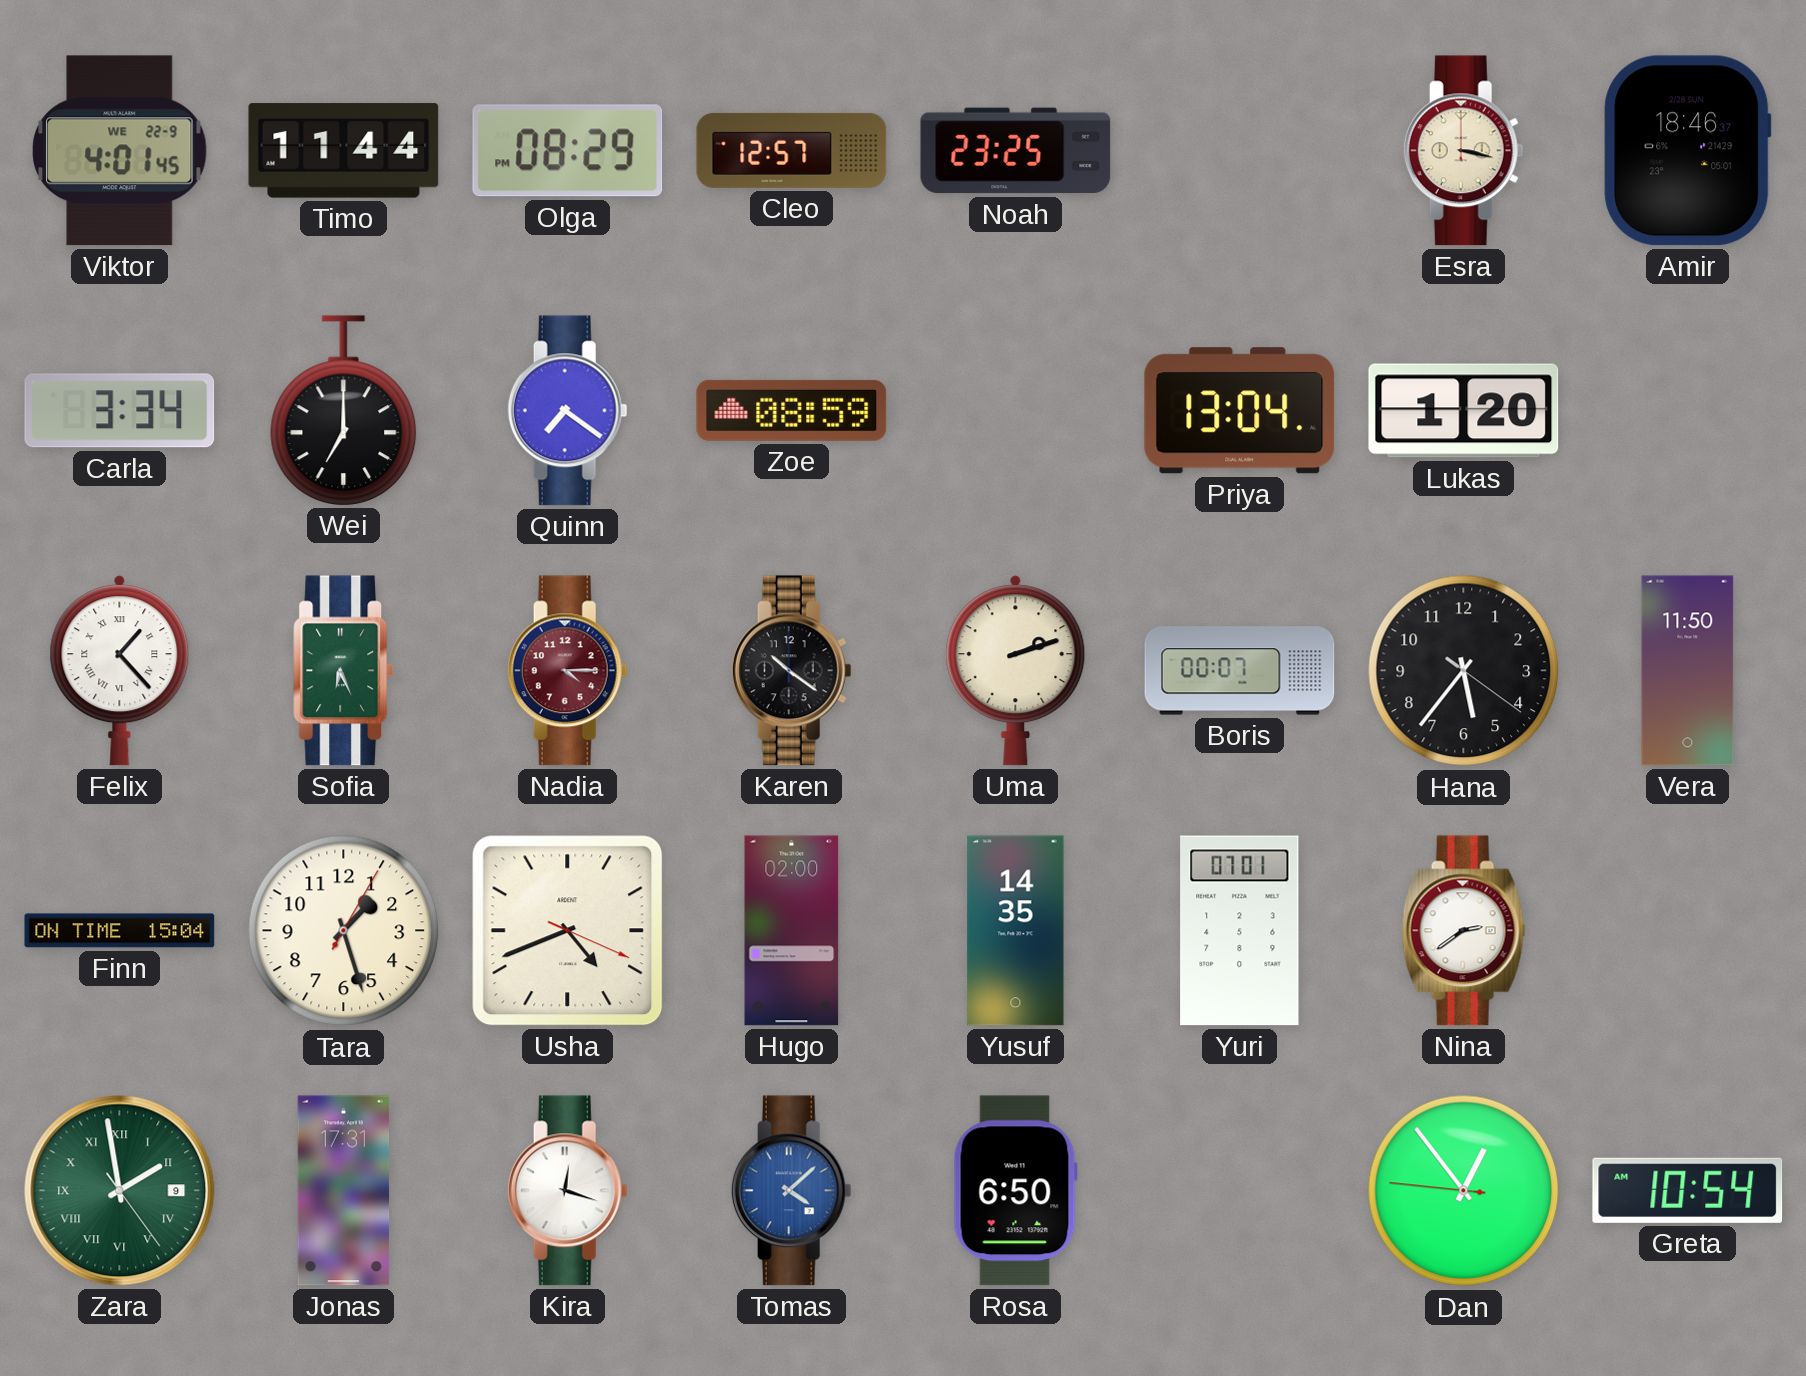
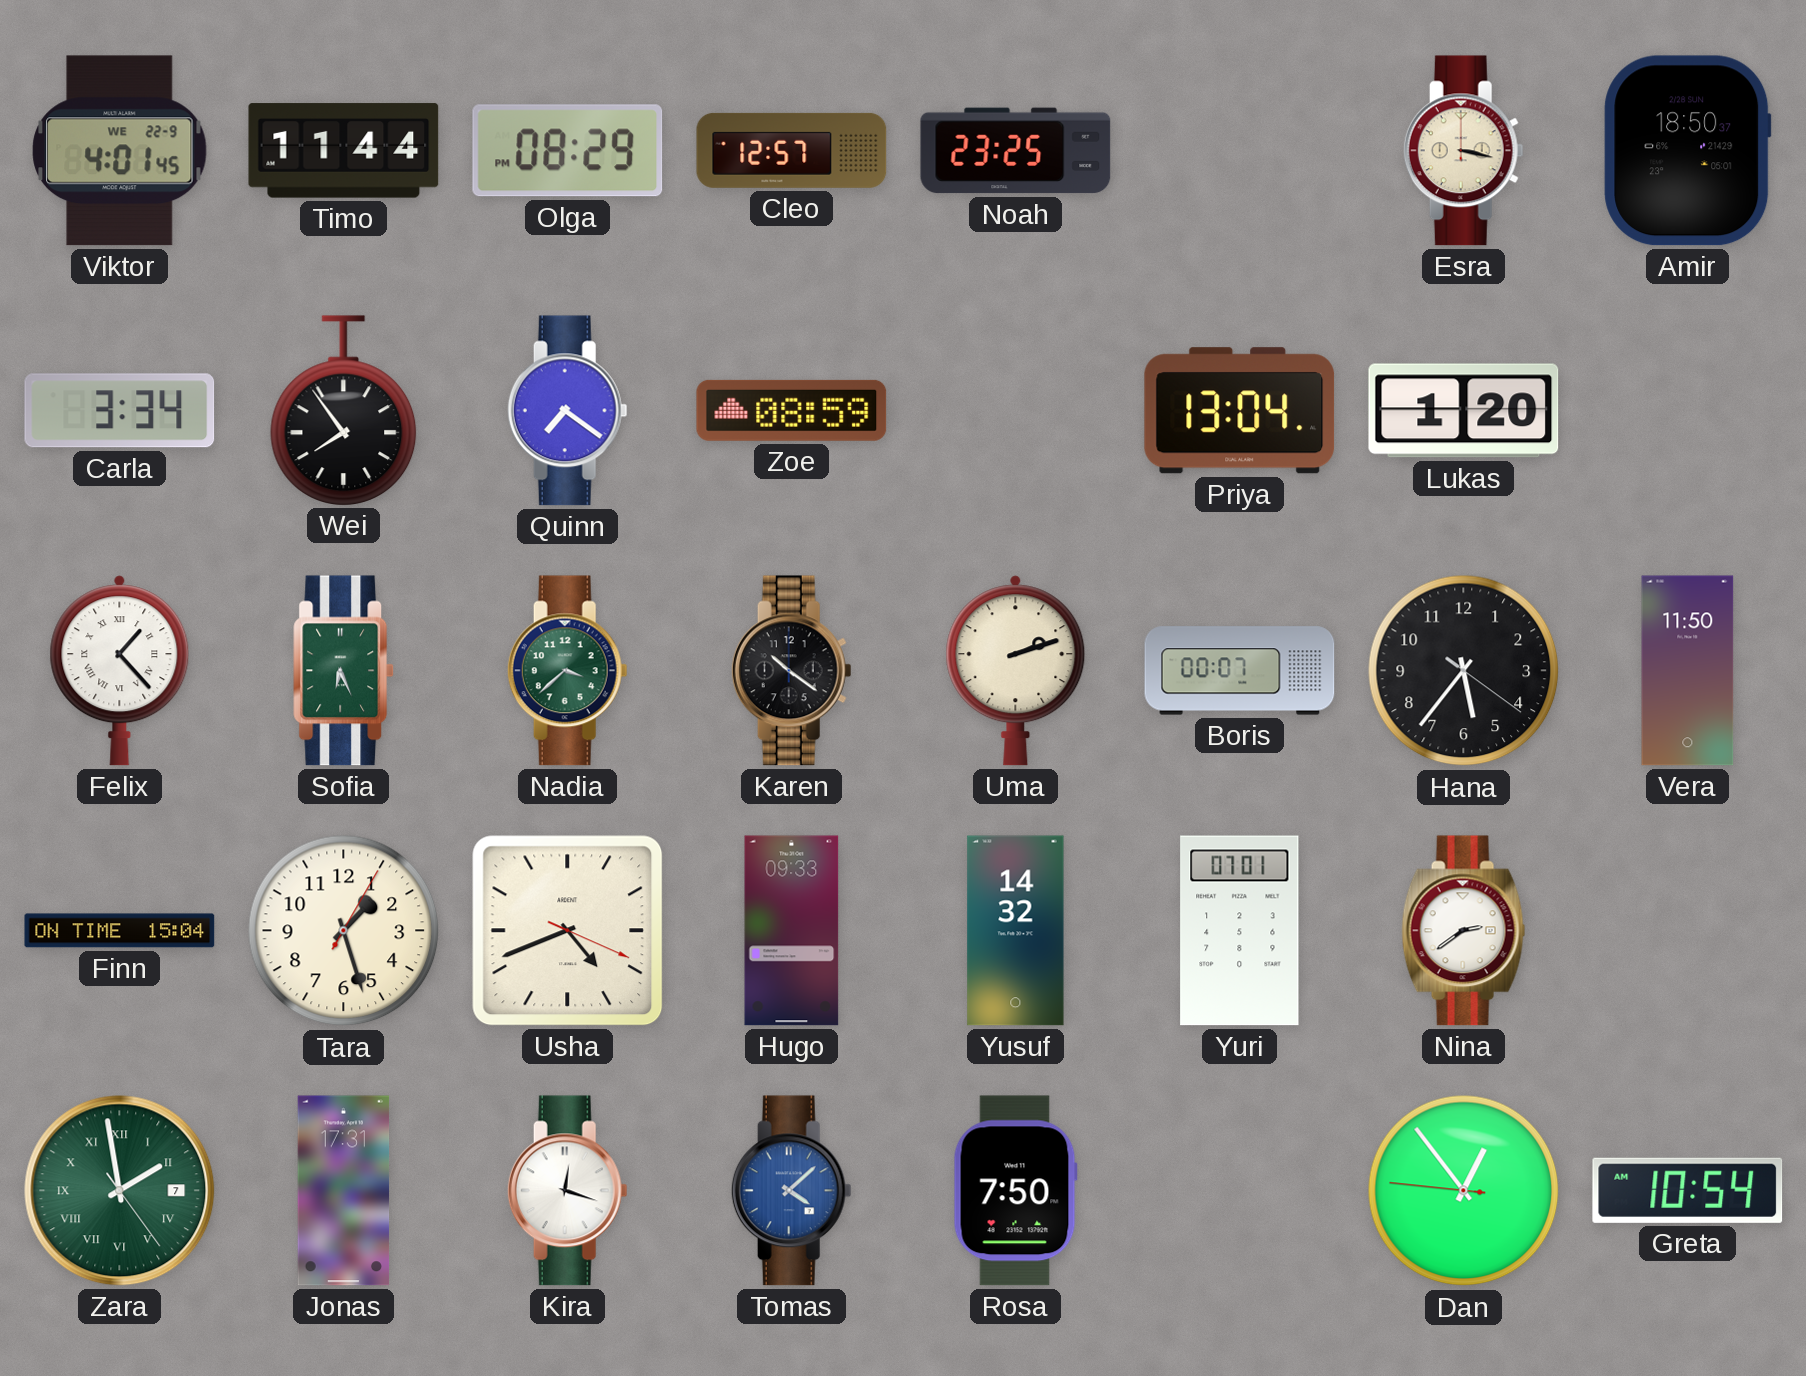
Amir: 18:46 -> 18:50
Wei: 7:00 -> 7:54
Nadia: 4:15 -> 3:38
Nadia dial: burgundy -> green
Hugo: 02:00 -> 09:33
Yusuf: 14:35 -> 14:32
Zara date: 9 -> 7
Rosa: 6:50 -> 7:50
